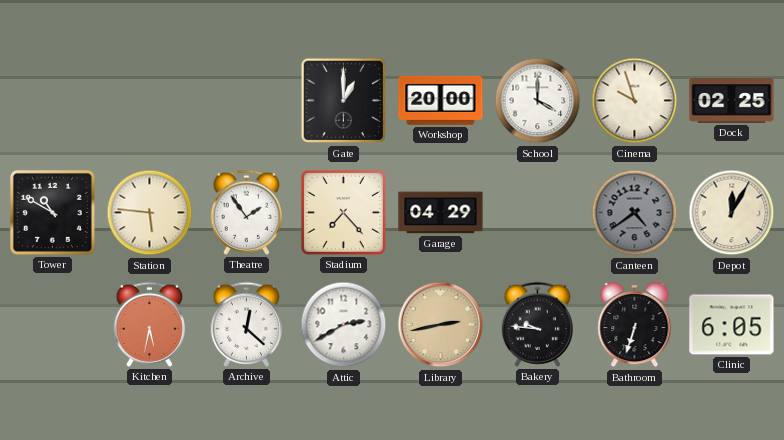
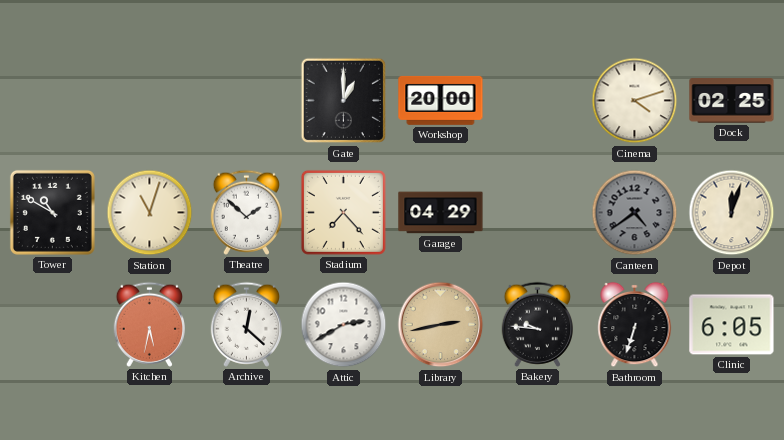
School: 4:00 -> none
Cinema: 9:57 -> 4:12
Station: 5:46 -> 11:03
Theatre: 1:54 -> 1:52
Depot: 12:05 -> 12:03
